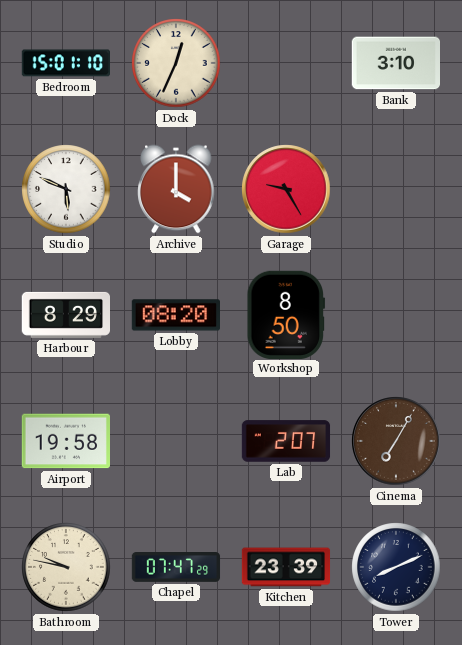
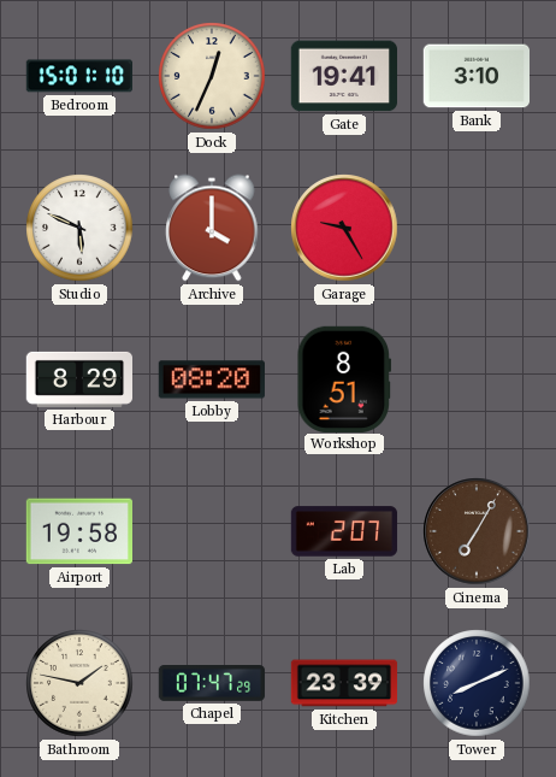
Gate: none -> 19:41
Workshop: 8:50 -> 8:51
Bathroom: 9:47 -> 1:47
